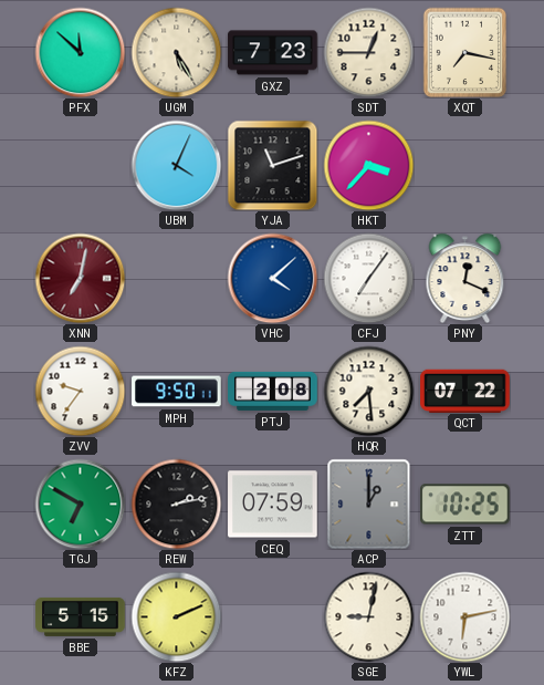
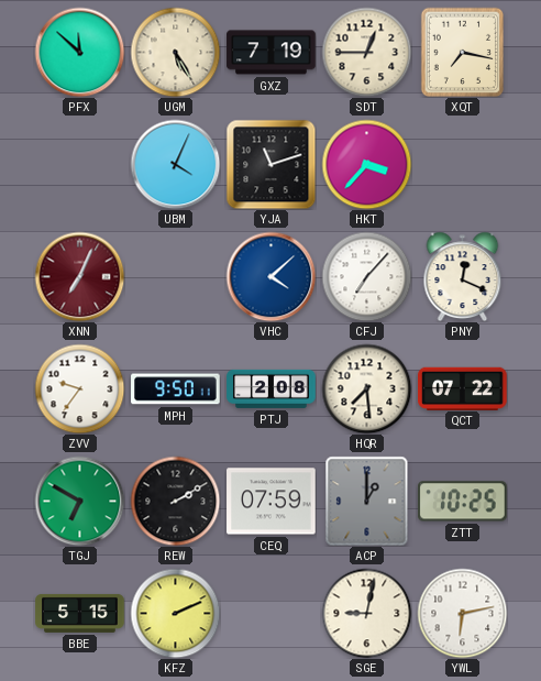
GXZ: 7:23 -> 7:19
XNN: 7:02 -> 7:04
CFJ: 7:06 -> 7:07
REW: 2:13 -> 2:10
